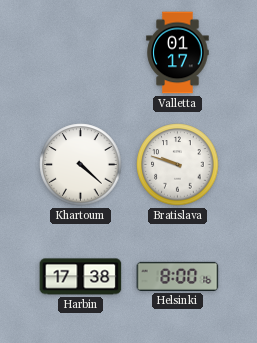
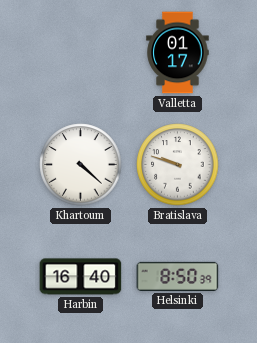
Harbin: 17:38 -> 16:40
Helsinki: 8:00 -> 8:50
